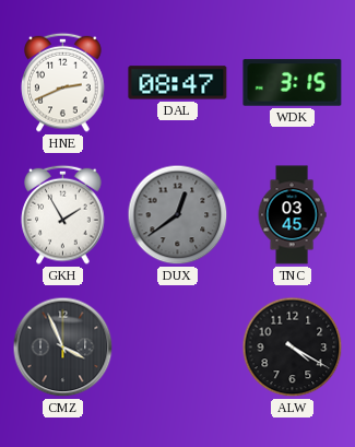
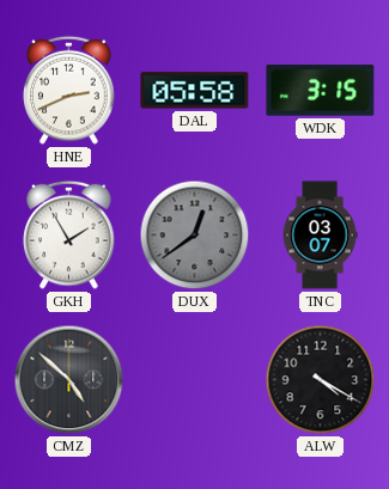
DAL: 08:47 -> 05:58
TNC: 03:45 -> 03:07
CMZ: 3:56 -> 4:52
